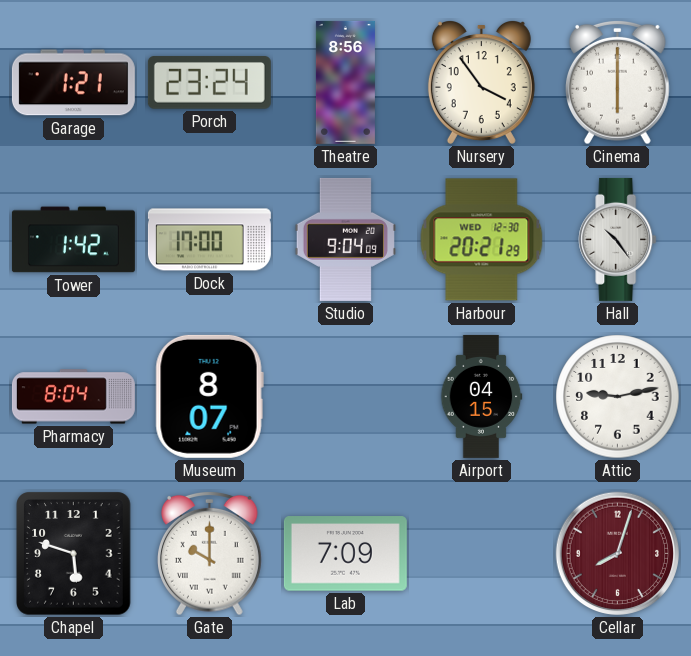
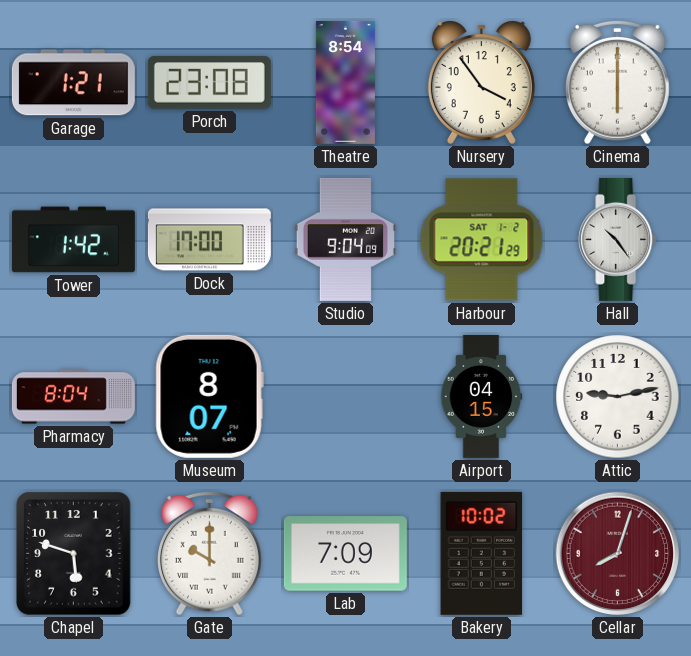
Porch: 23:24 -> 23:08
Theatre: 8:56 -> 8:54
Harbour date: WED 12-30 -> SAT 1-2
Bakery: none -> 10:02
